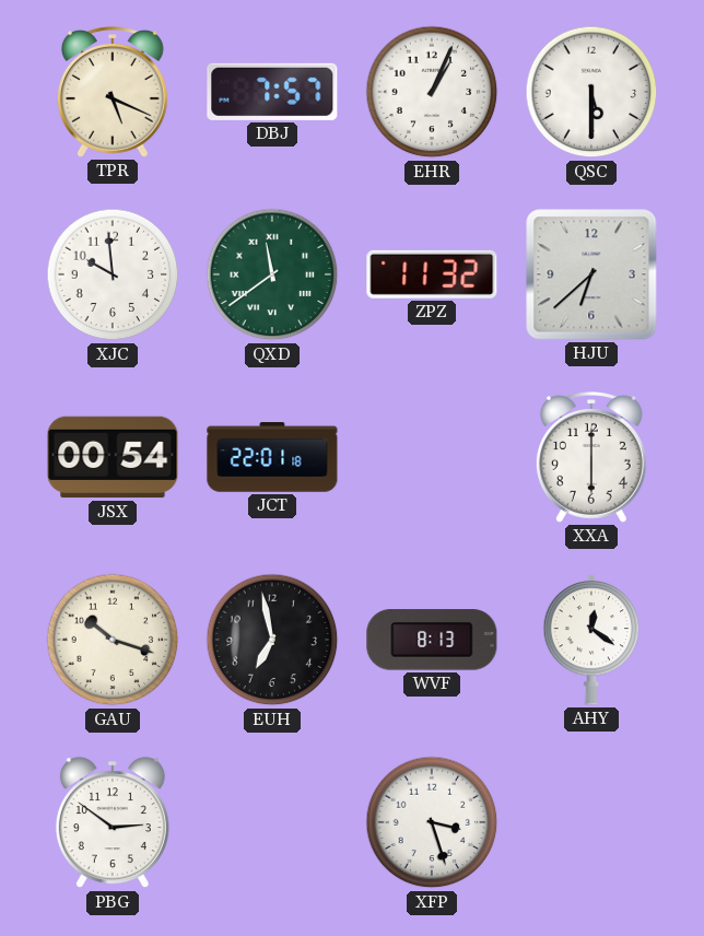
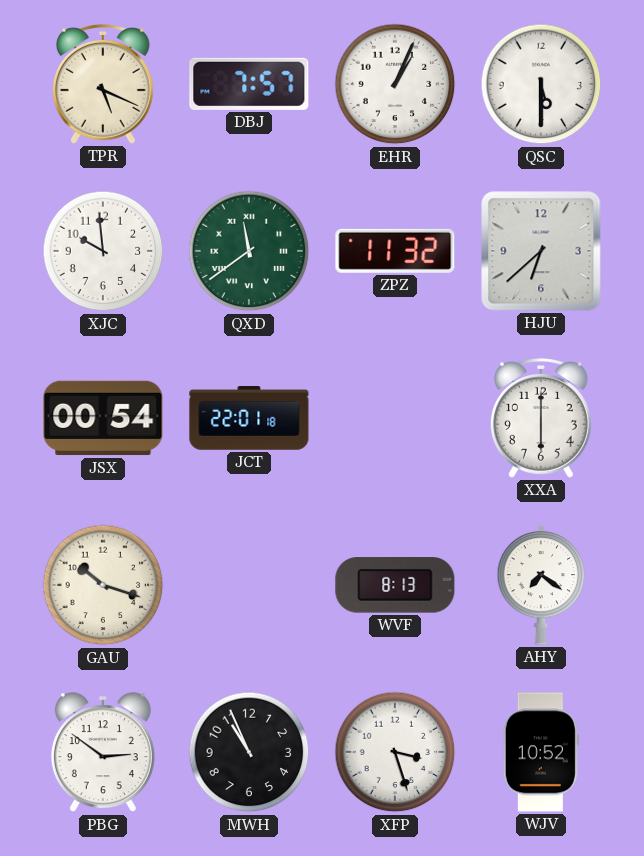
EUH: 6:58 -> none
AHY: 12:21 -> 7:21
MWH: none -> 10:56
WJV: none -> 10:52
